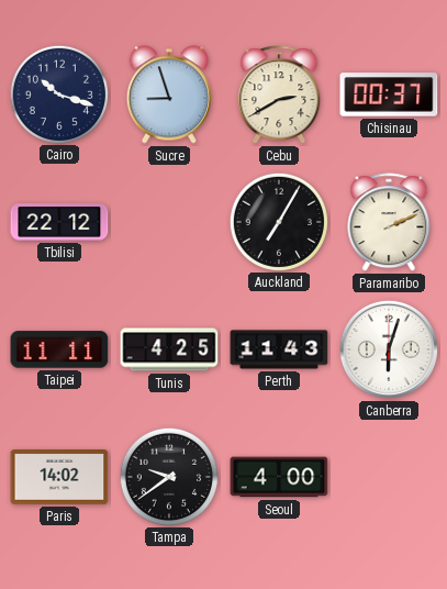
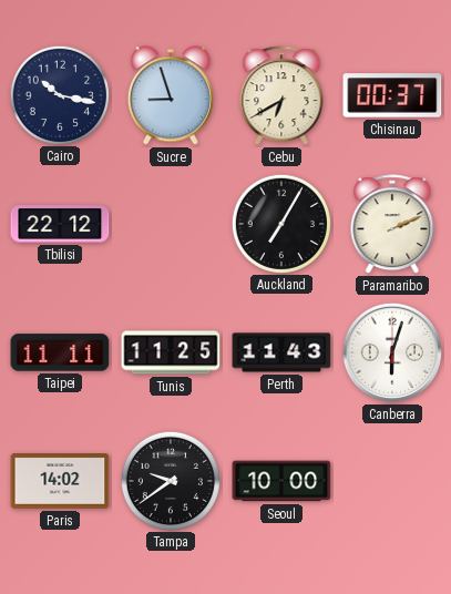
Cairo: 10:18 -> 10:17
Cebu: 2:40 -> 6:40
Tunis: 4:25 -> 11:25
Seoul: 4:00 -> 10:00
